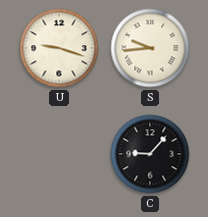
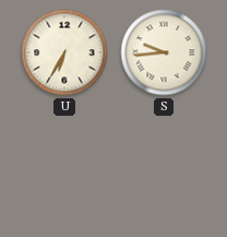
U: 9:18 -> 6:35
C: 9:07 -> none
